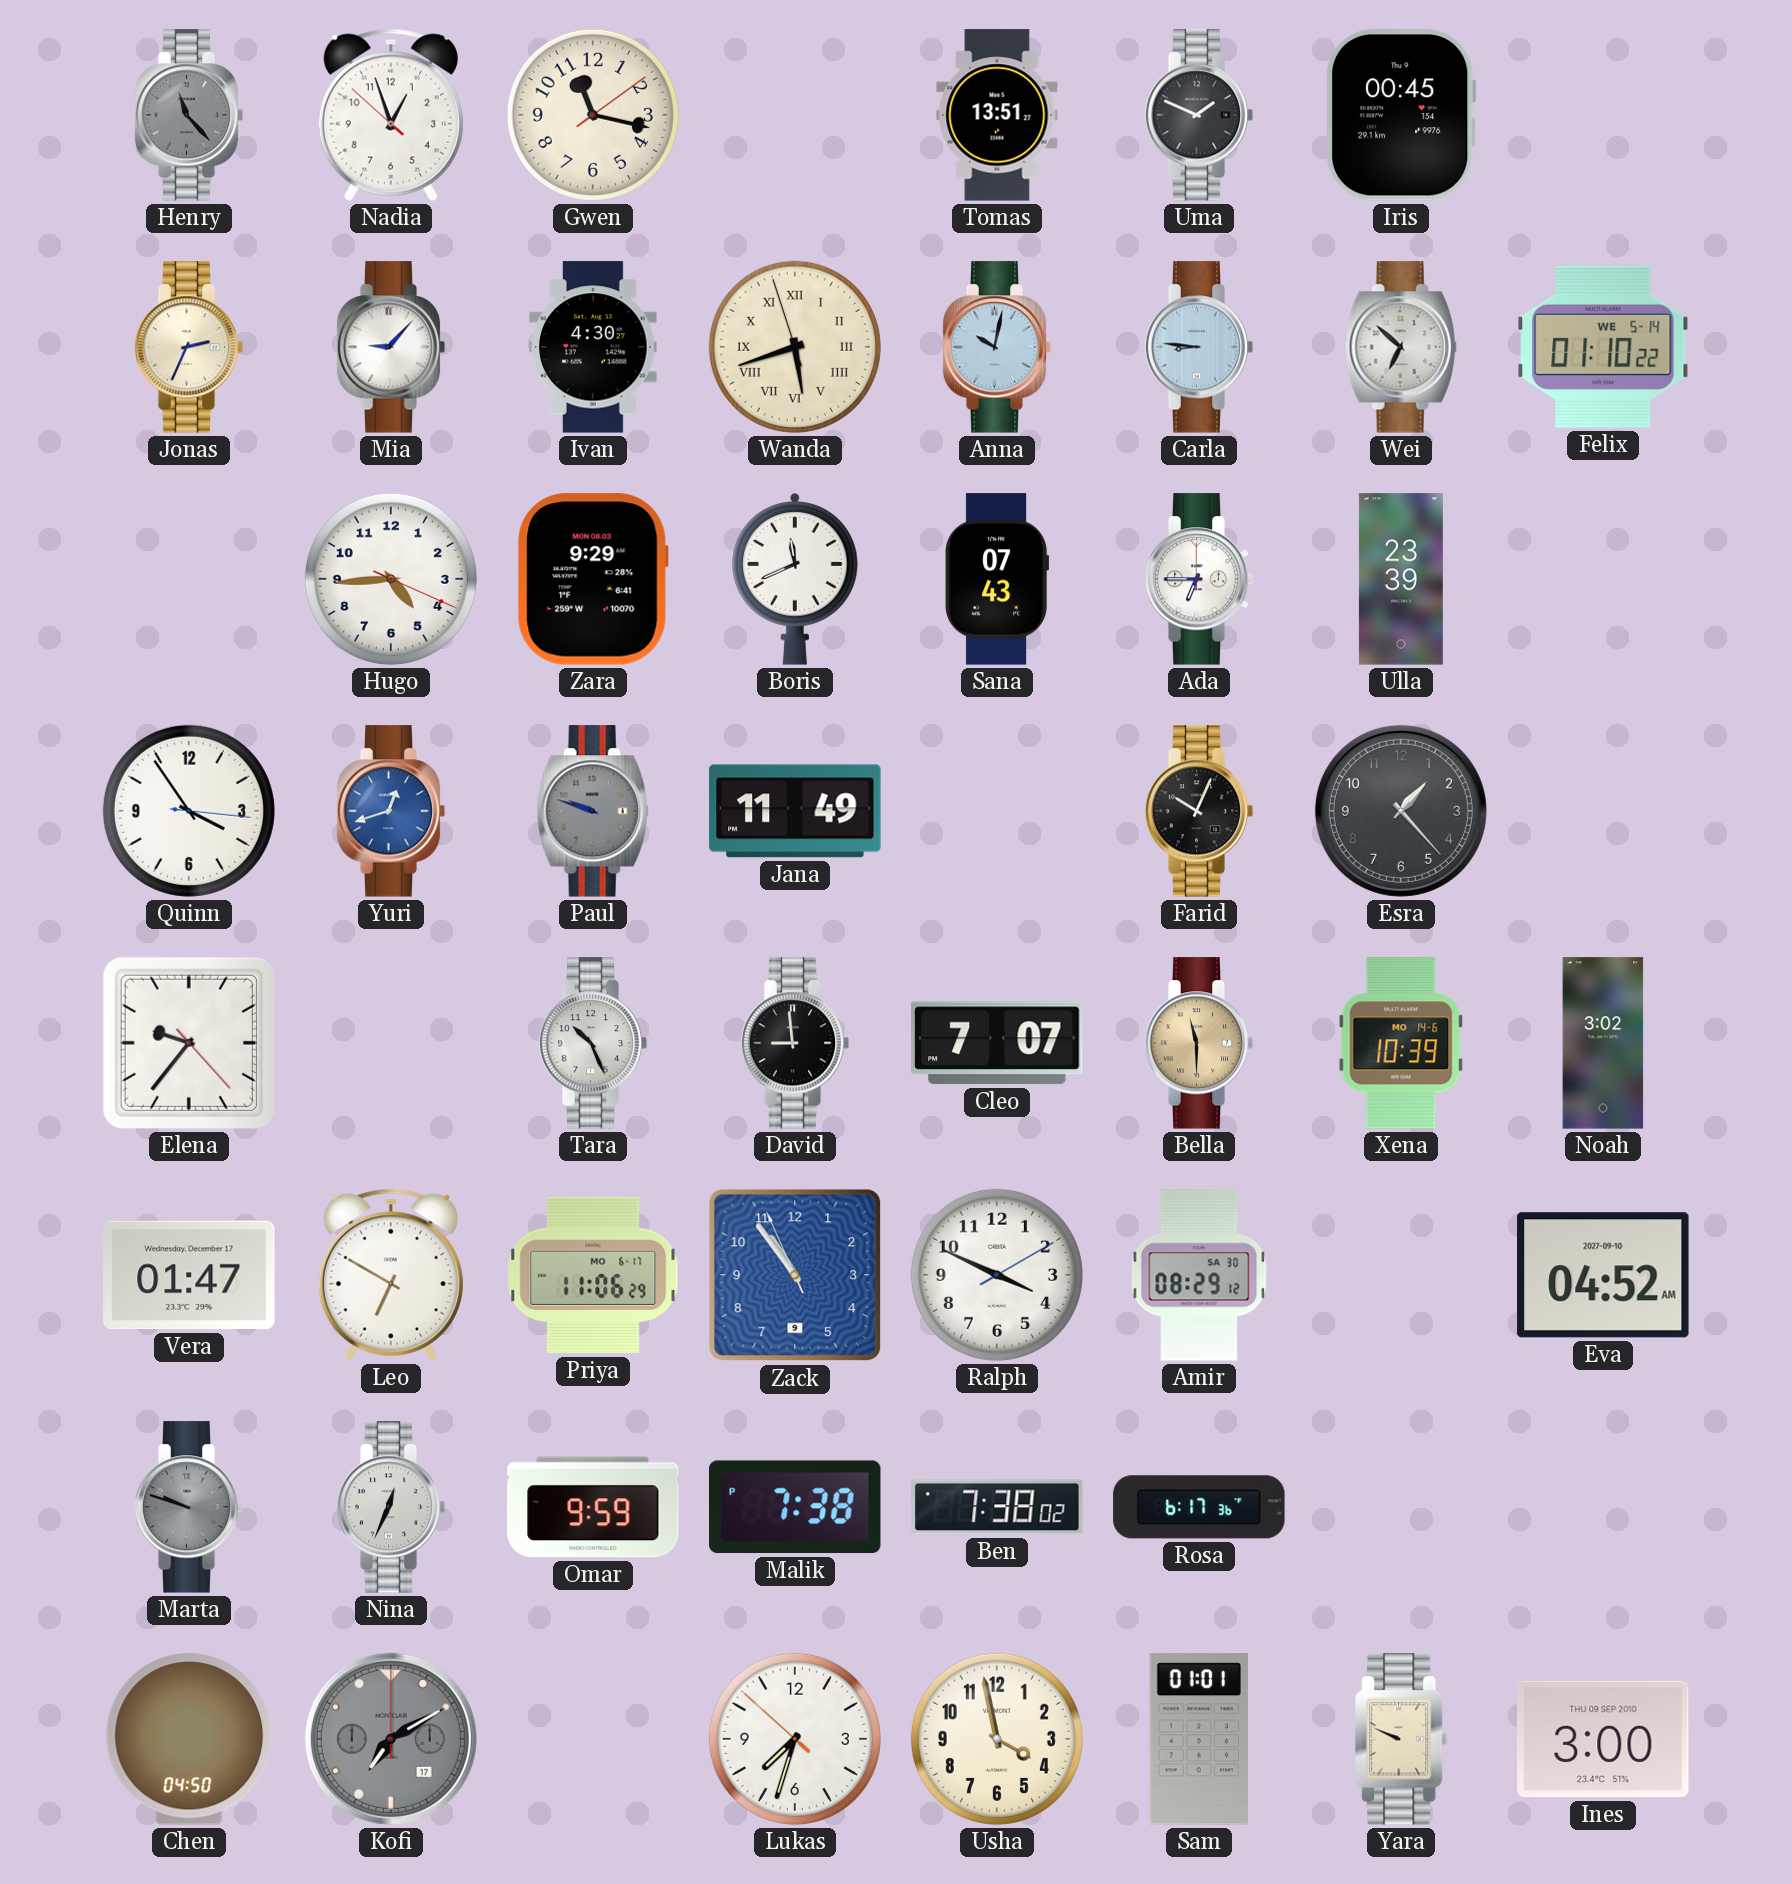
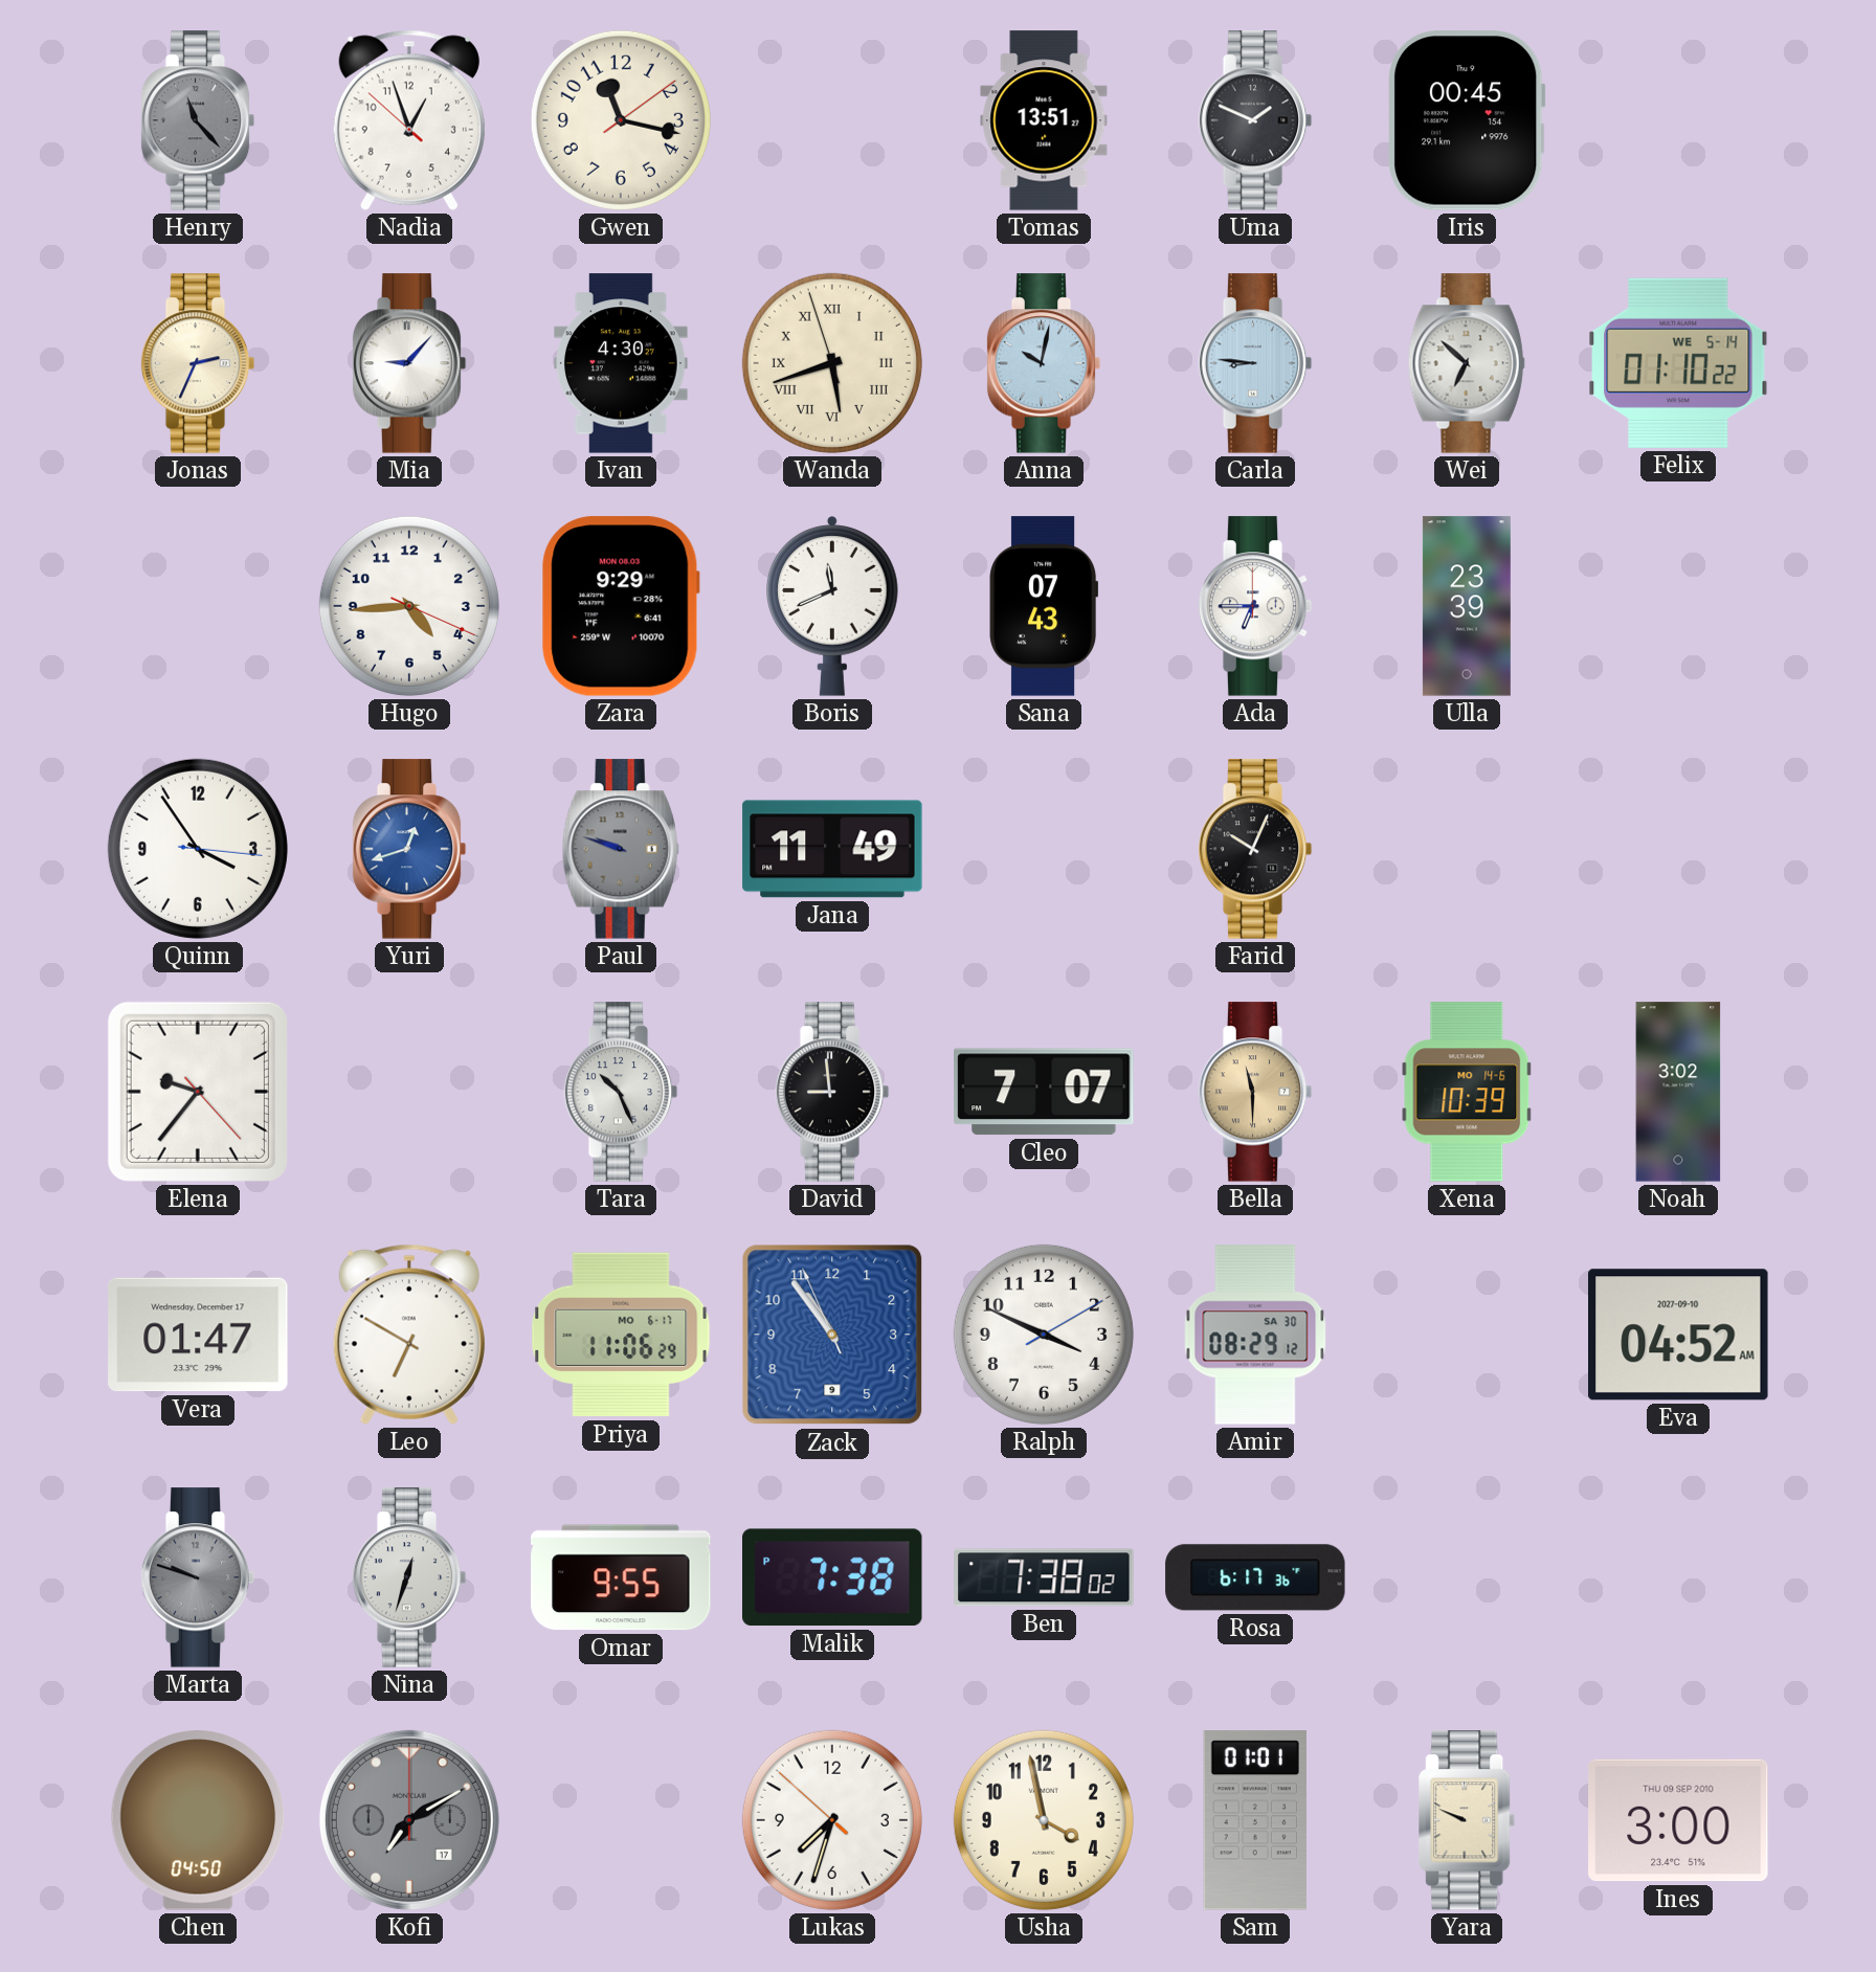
Esra: 1:23 -> none
Nina: 12:34 -> 12:33
Omar: 9:59 -> 9:55
